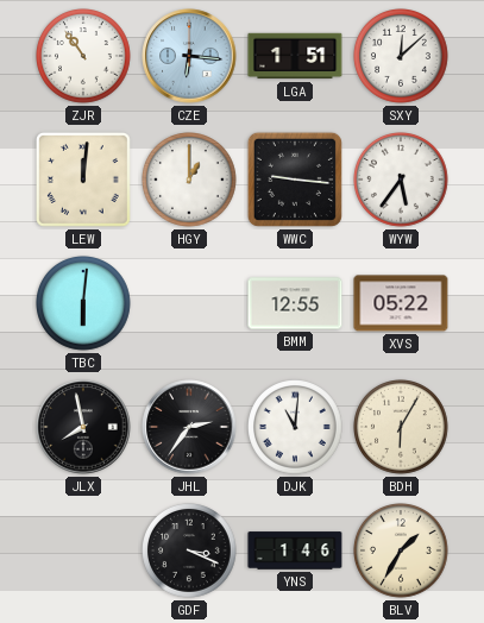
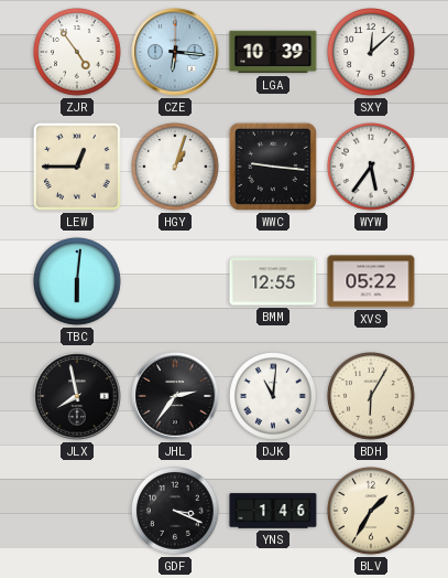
ZJR: 10:54 -> 4:54
LGA: 1:51 -> 10:39
LEW: 12:01 -> 12:45
HGY: 1:00 -> 1:03
